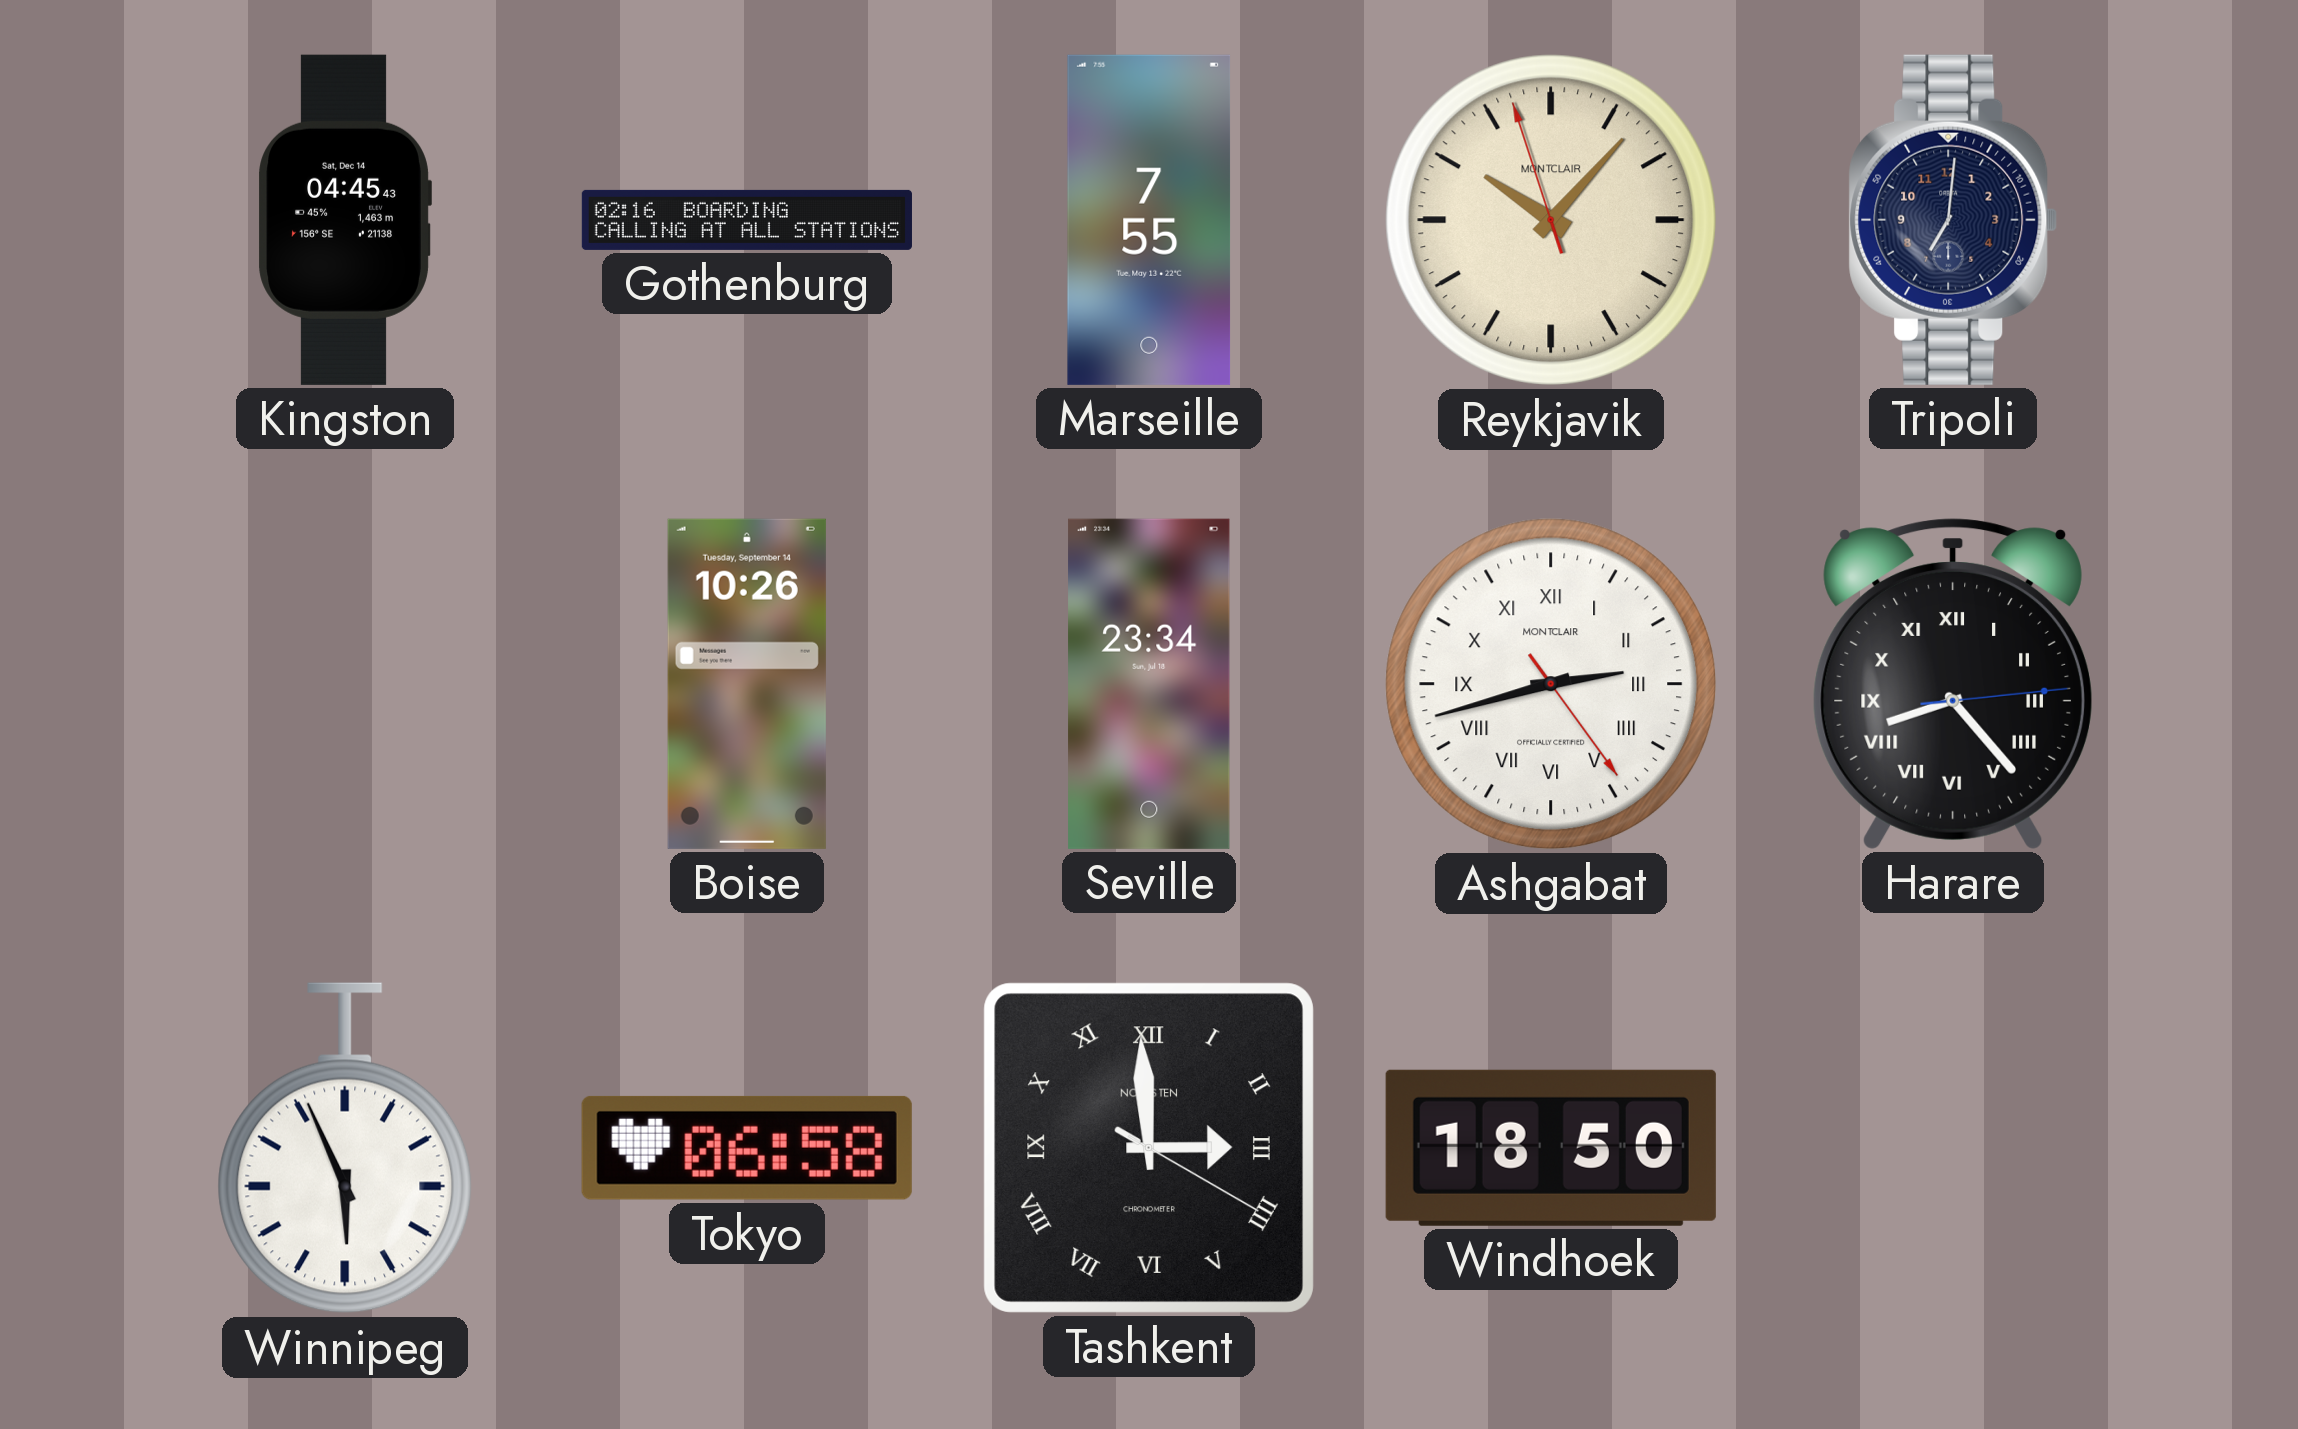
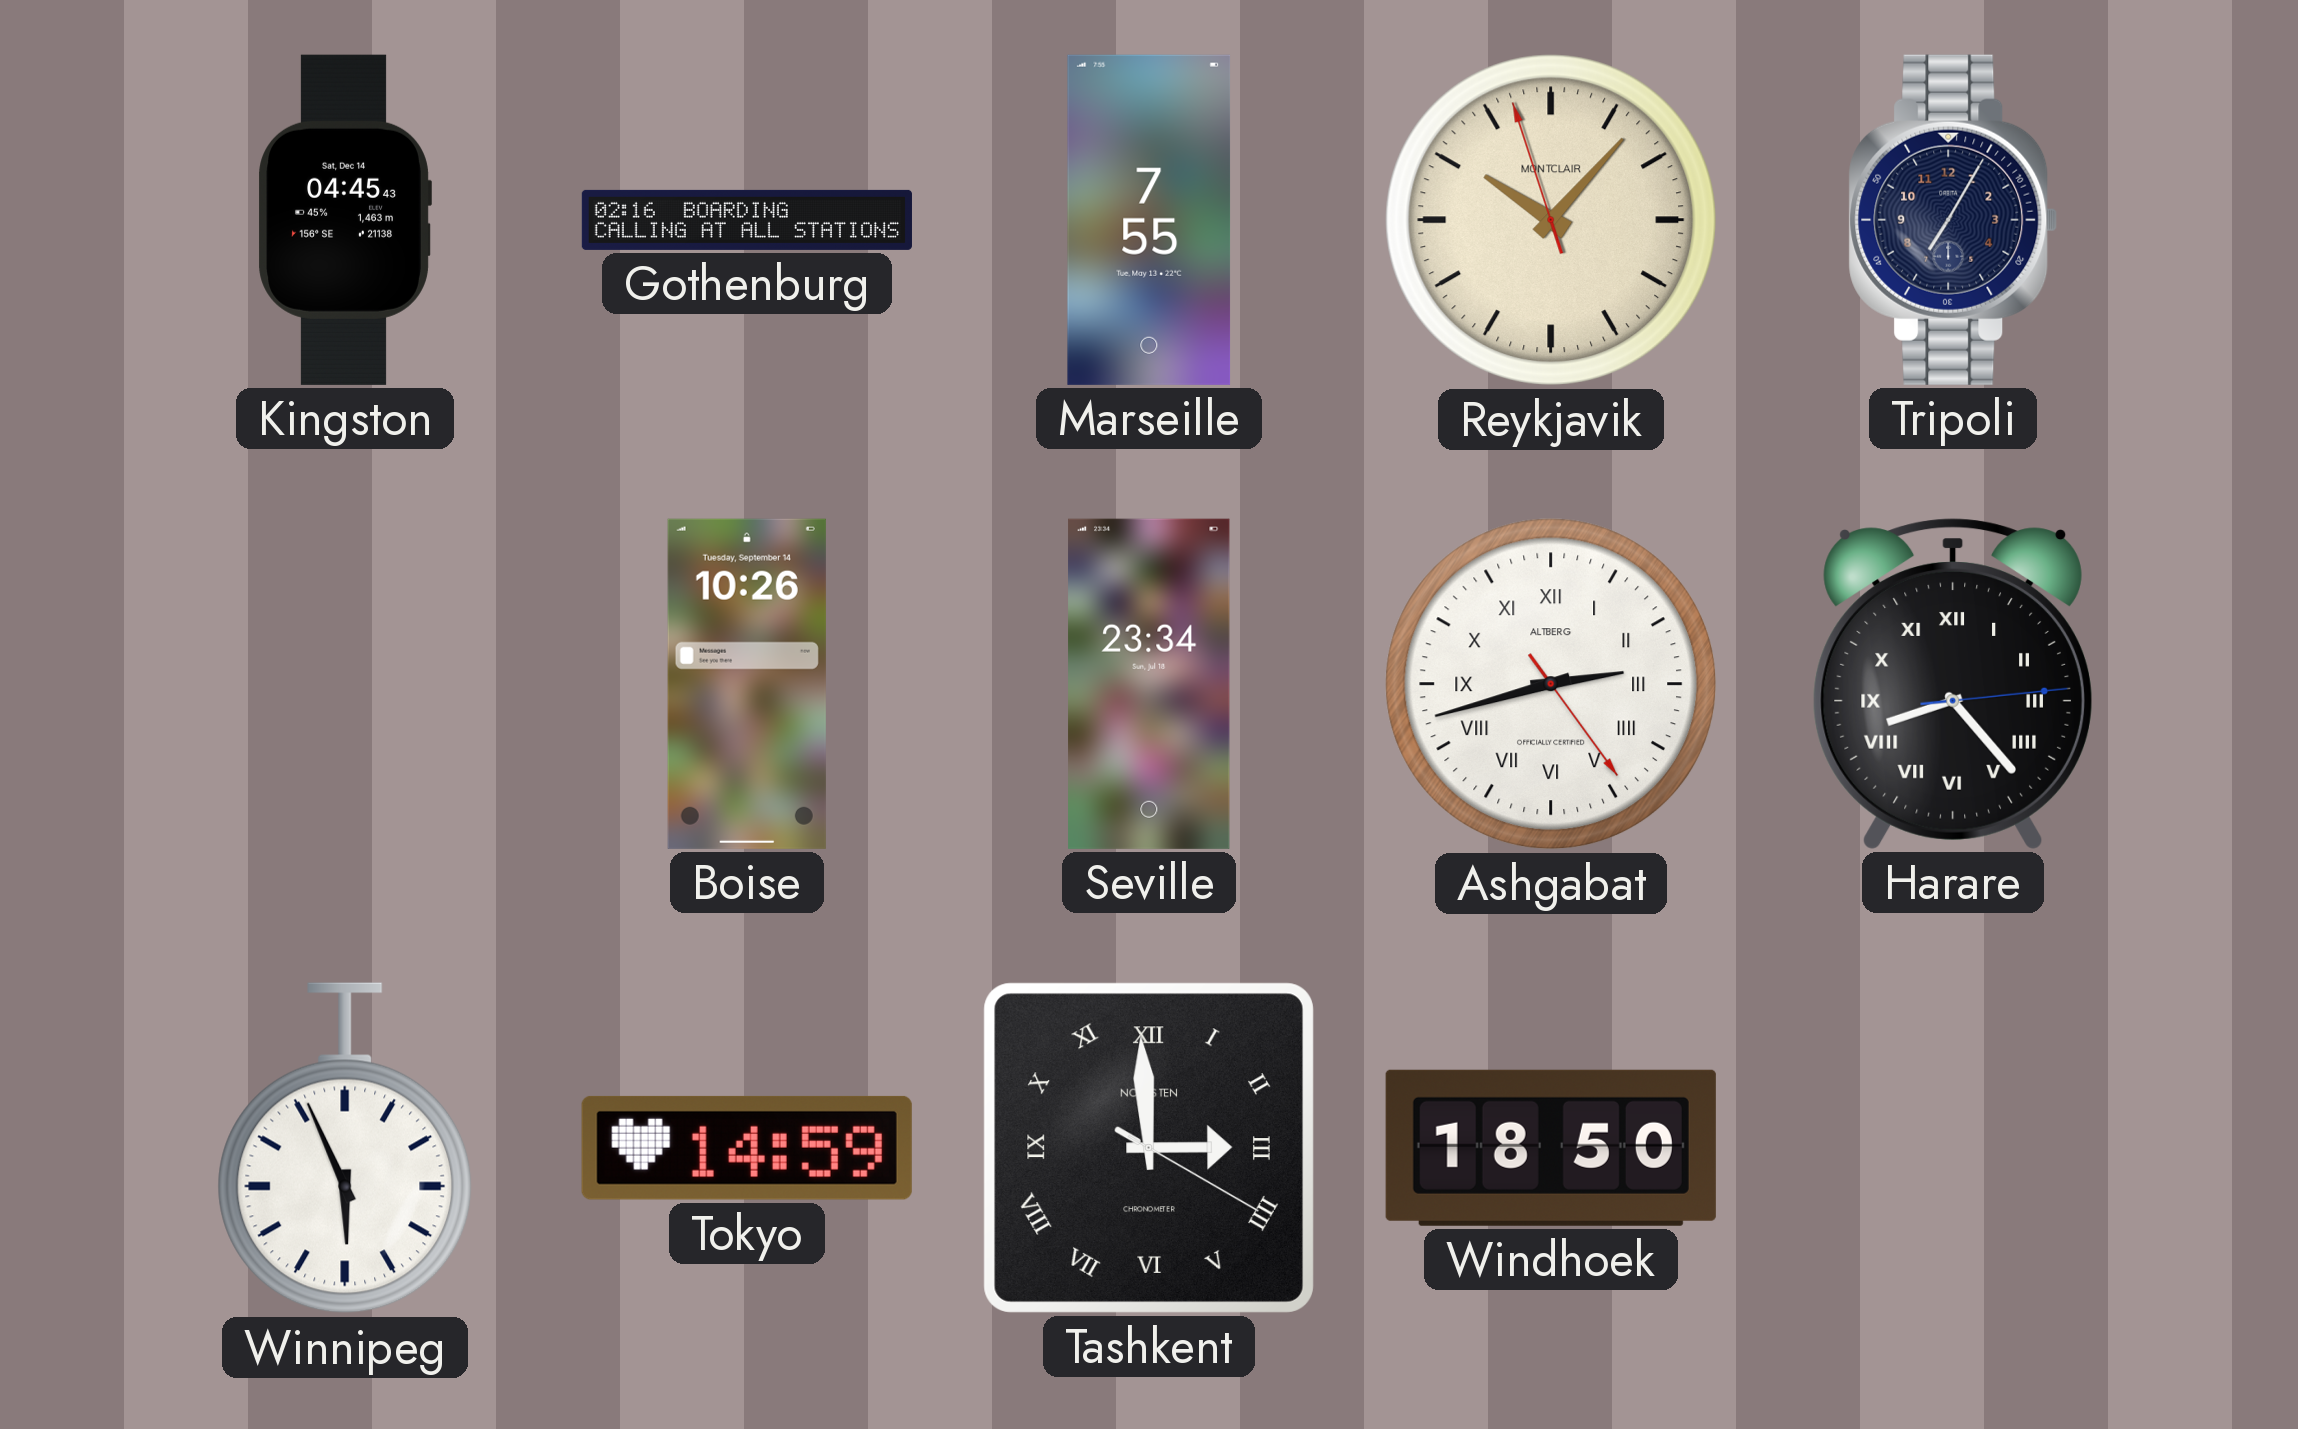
Tripoli: 7:01 -> 7:05
Ashgabat brand: MONTCLAIR -> ALTBERG
Tokyo: 06:58 -> 14:59
